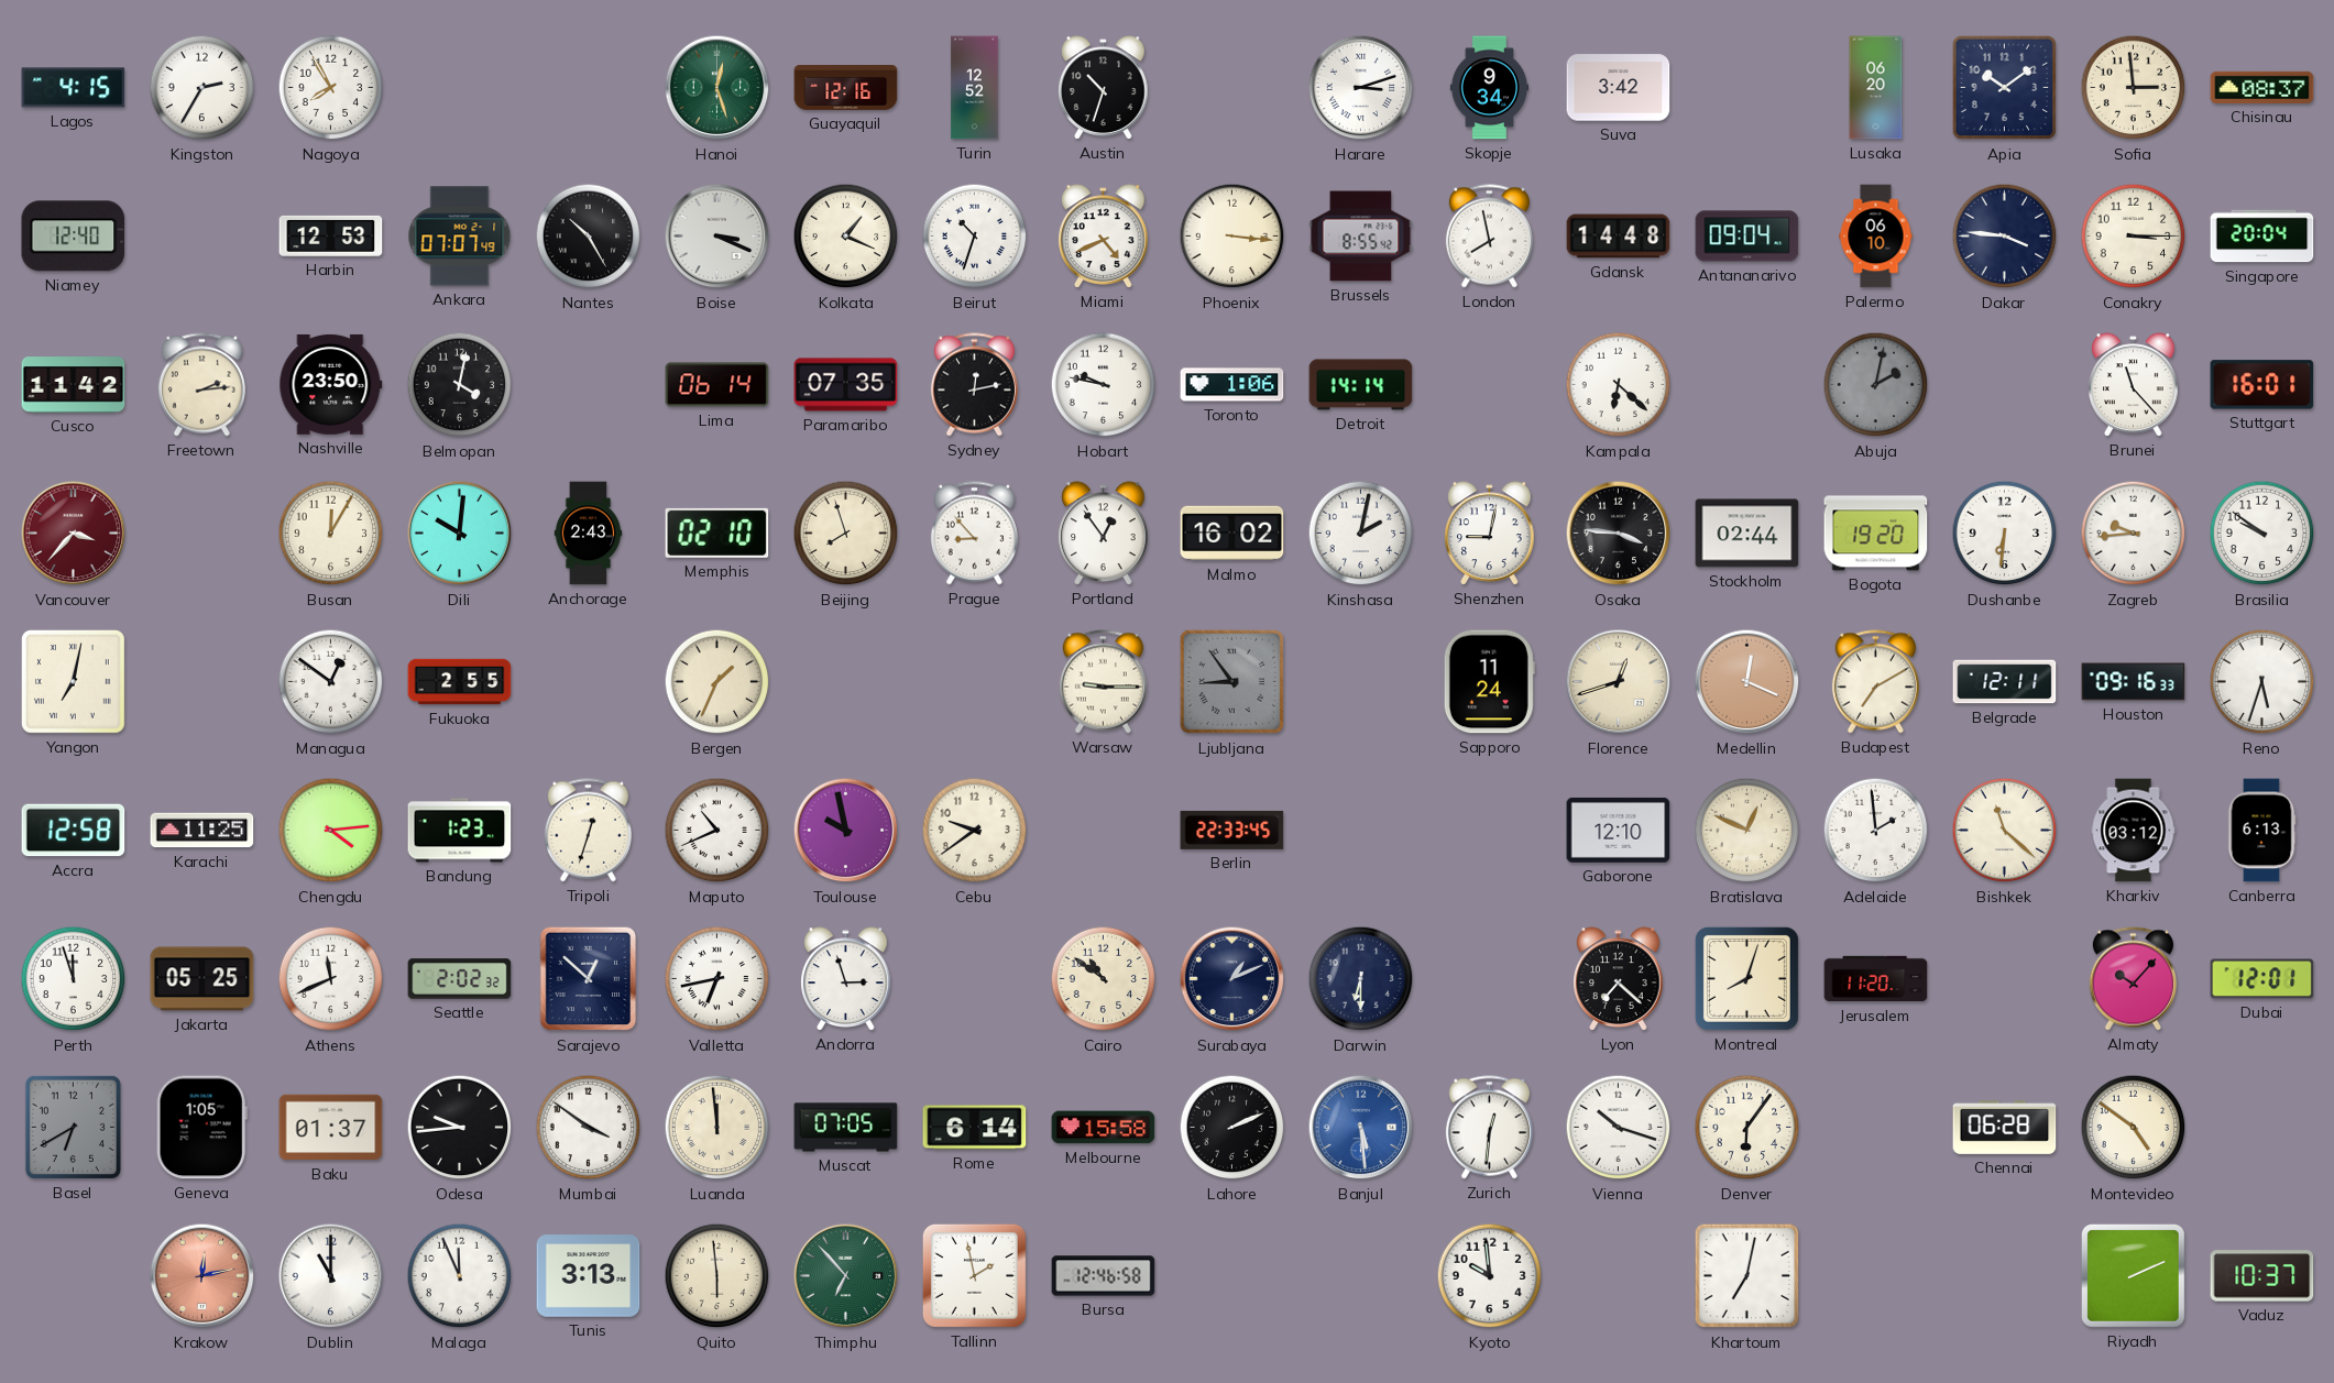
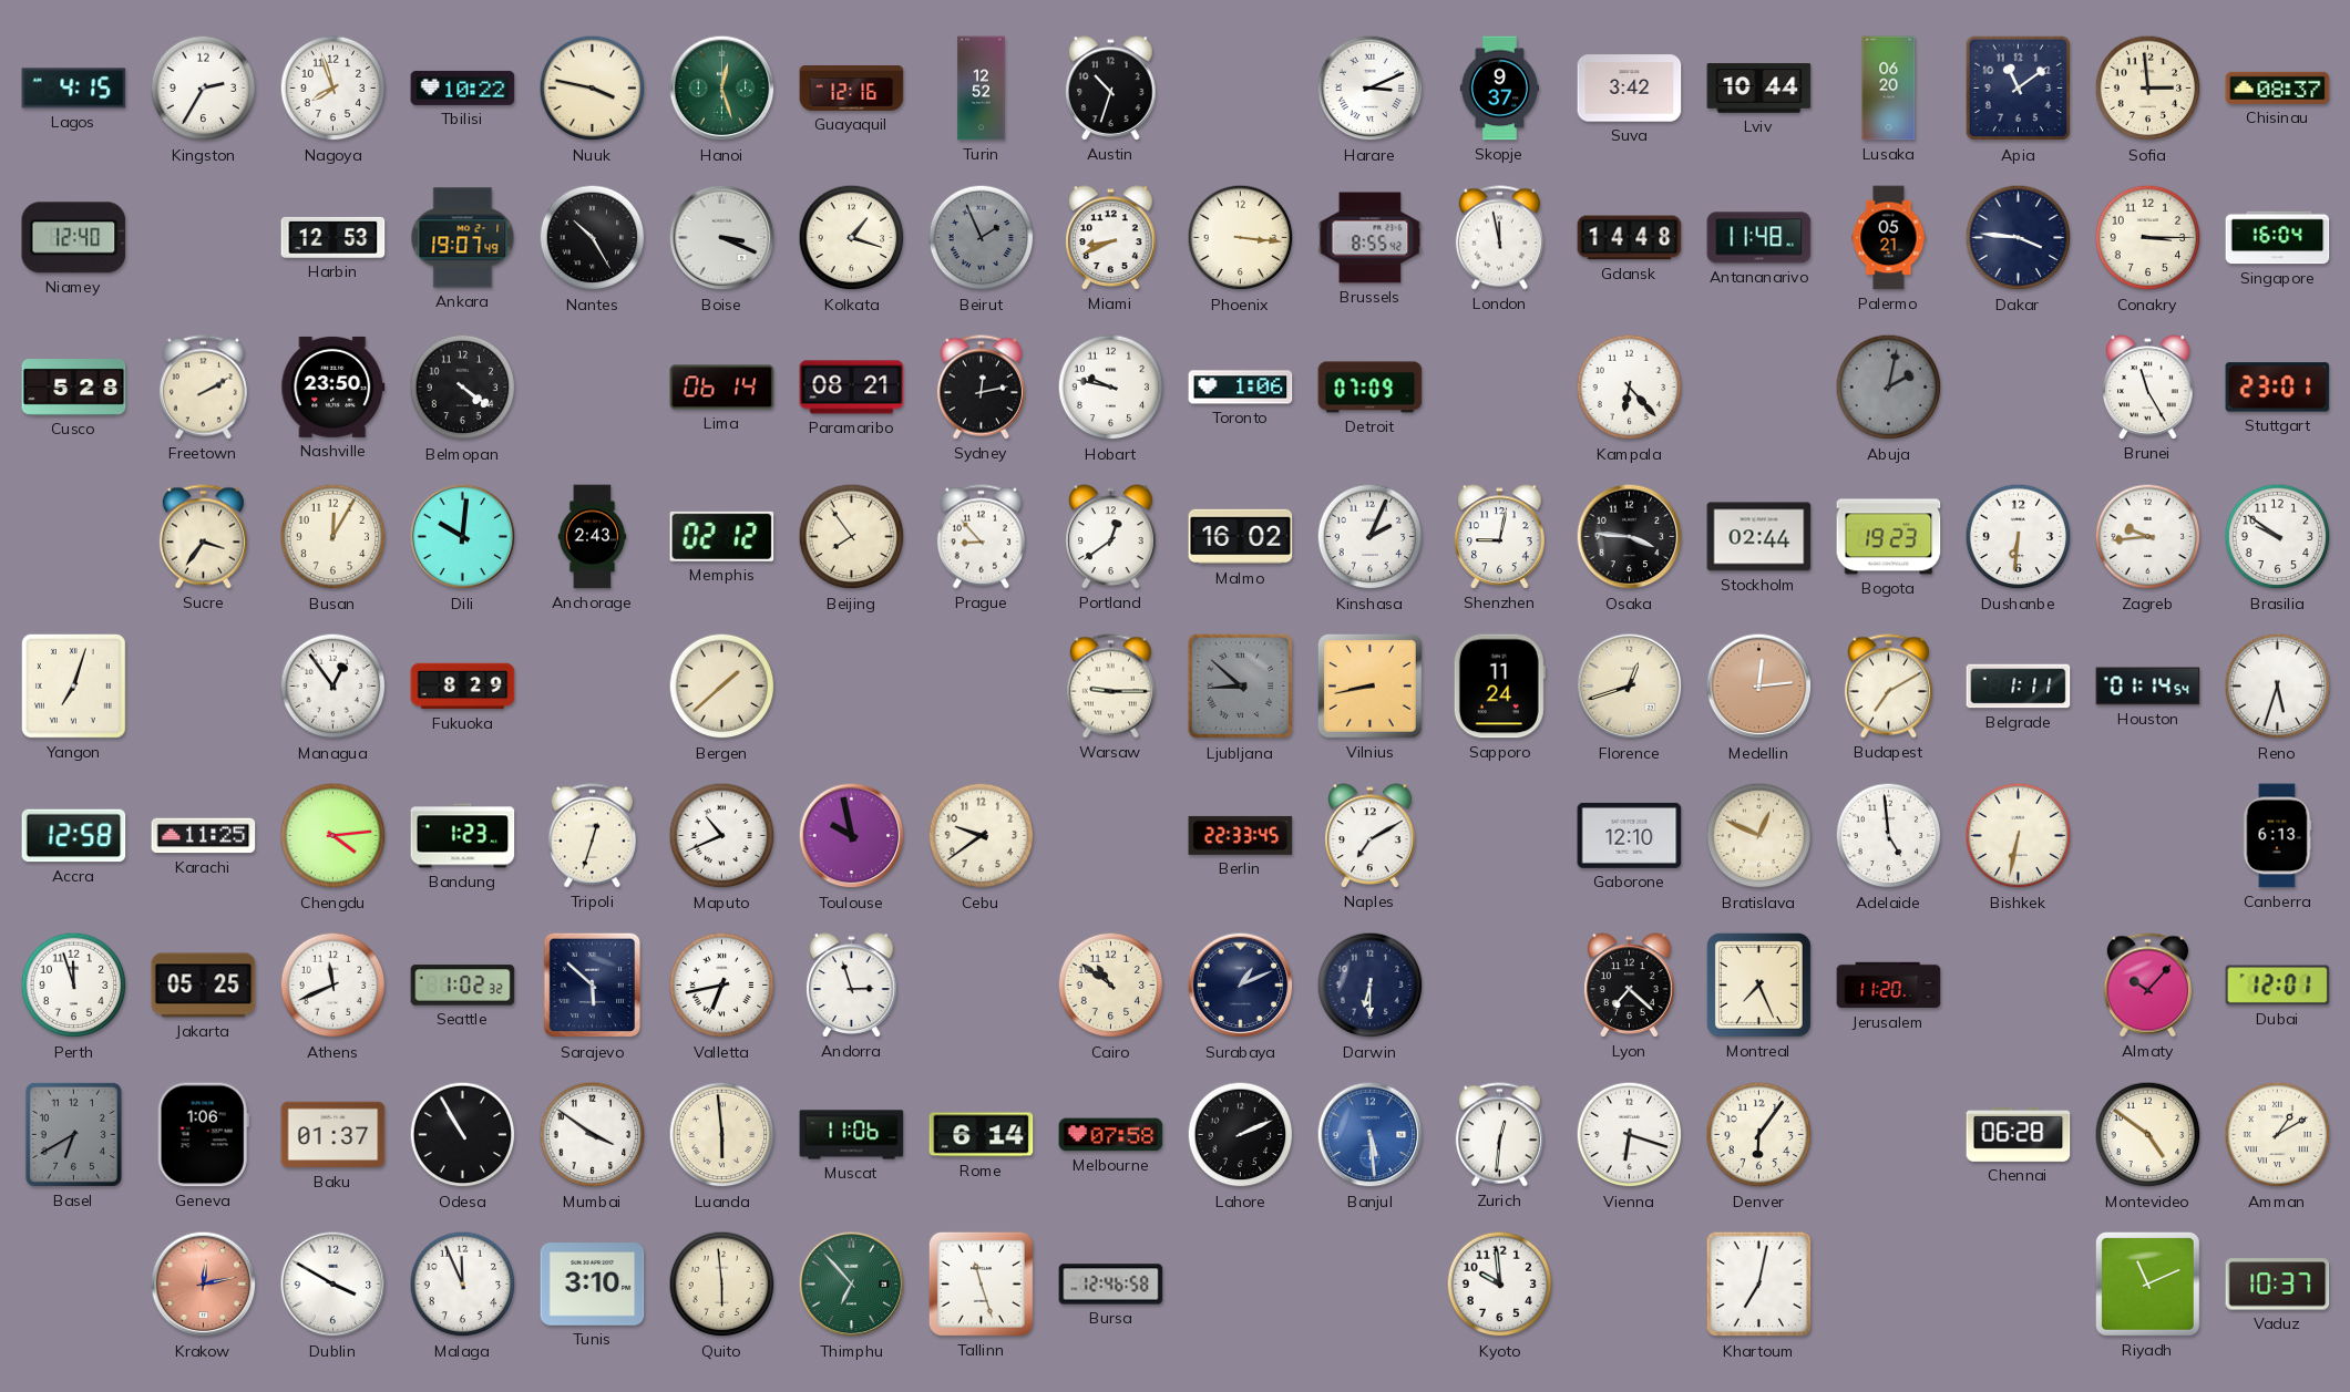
Nagoya: 7:55 -> 7:57
Tbilisi: none -> 10:22
Nuuk: none -> 3:47
Harare: 3:12 -> 3:11
Skopje: 9:34 -> 9:37
Lviv: none -> 10:44
Apia: 10:09 -> 11:09
Ankara: 07:07 -> 19:07
Kolkata: 1:19 -> 1:18
Beirut: 10:33 -> 1:56
Beirut dial: white -> grey
Miami: 4:41 -> 8:41
London: 7:58 -> 11:58
Antananarivo: 09:04 -> 11:48
Palermo: 06:10 -> 05:21
Singapore: 20:04 -> 16:04
Cusco: 11:42 -> 5:28
Freetown: 2:14 -> 2:10
Belmopan: 4:02 -> 4:21
Paramaribo: 07:35 -> 08:21
Detroit: 14:14 -> 07:09
Kampala: 6:22 -> 6:23
Brunei: 11:23 -> 11:25
Stuttgart: 16:01 -> 23:01
Vancouver: 3:37 -> none
Sucre: none -> 3:36
Memphis: 02:10 -> 02:12
Beijing: 7:57 -> 7:54
Portland: 12:54 -> 12:39
Kinshasa: 2:02 -> 2:04
Bogota: 19:20 -> 19:23
Yangon: 7:02 -> 7:03
Managua: 12:51 -> 12:54
Fukuoka: 2:55 -> 8:29
Bergen: 1:34 -> 1:38
Ljubljana: 8:54 -> 8:52
Vilnius: none -> 8:43
Medellin: 12:19 -> 12:14
Belgrade: 12:11 -> 1:11
Houston: 09:16 -> 01:14
Naples: none -> 7:10
Adelaide: 1:59 -> 4:59
Bishkek: 11:22 -> 6:32
Kharkiv: 03:12 -> none
Seattle: 2:02 -> 1:02
Sarajevo: 12:52 -> 5:52
Montreal: 8:03 -> 7:26
Geneva: 1:05 -> 1:06
Odesa: 9:44 -> 10:55
Luanda: 11:59 -> 5:59
Muscat: 07:05 -> 11:06
Melbourne: 15:58 -> 07:58
Vienna: 10:18 -> 6:18
Amman: none -> 1:10
Dublin: 11:00 -> 3:50
Tunis: 3:13 -> 3:10
Tallinn: 1:58 -> 11:27
Riyadh: 2:11 -> 11:11
